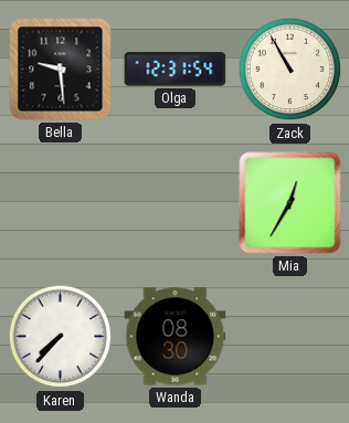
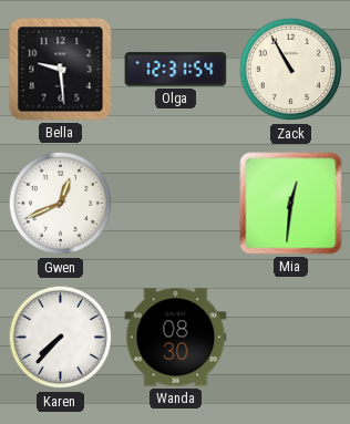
Gwen: none -> 12:41
Mia: 12:35 -> 12:31
